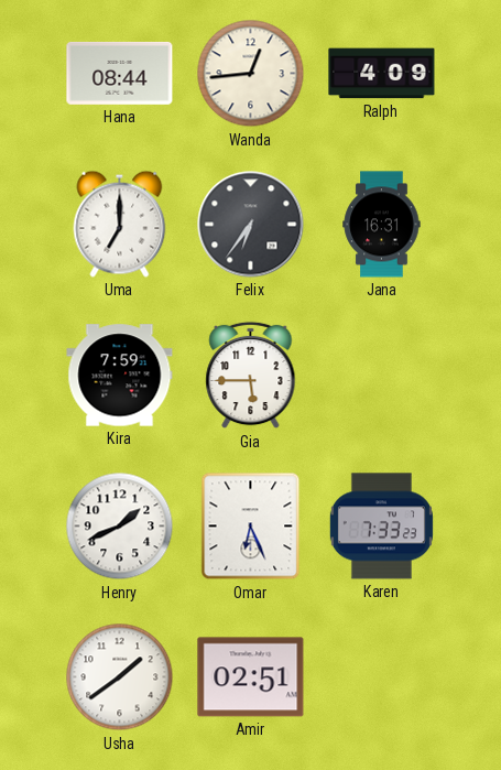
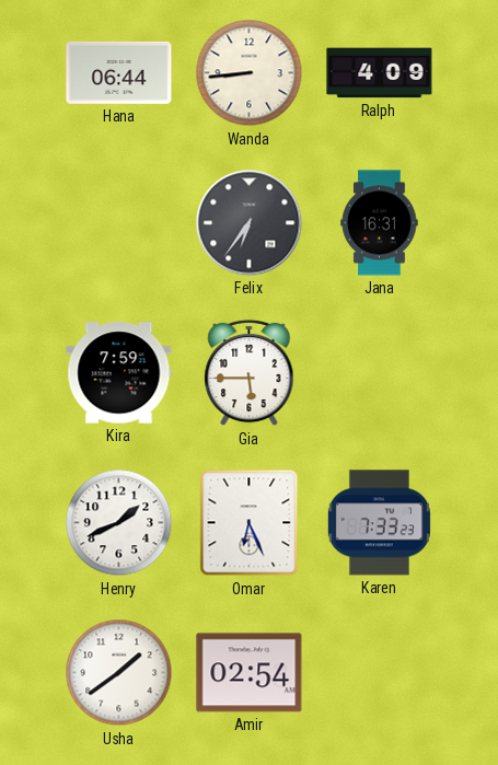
Hana: 08:44 -> 06:44
Wanda: 12:44 -> 8:44
Uma: 7:00 -> none
Amir: 02:51 -> 02:54
